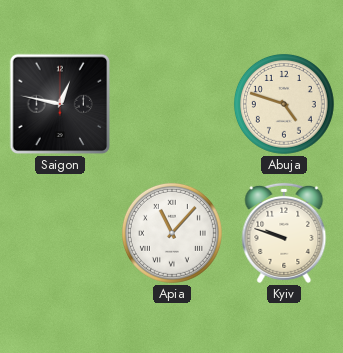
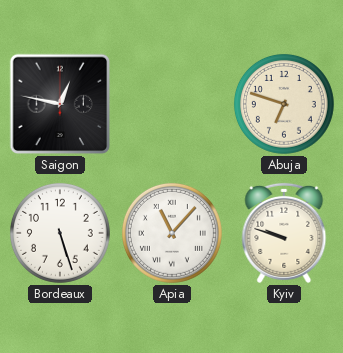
Abuja: 4:48 -> 6:48
Bordeaux: none -> 5:27
